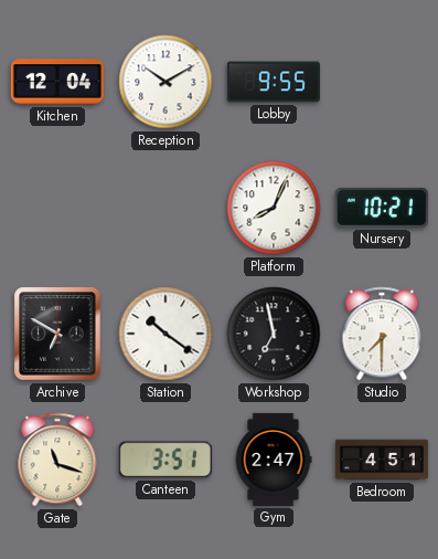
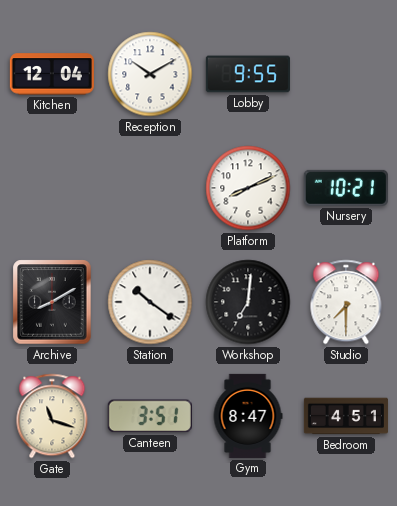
Platform: 8:04 -> 8:11
Archive: 6:50 -> 8:10
Workshop: 6:58 -> 7:01
Gym: 2:47 -> 8:47
